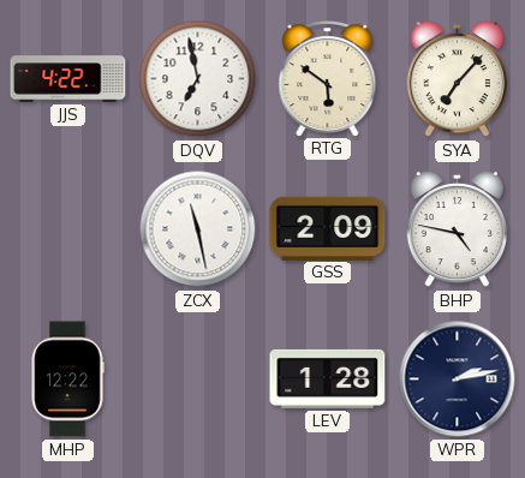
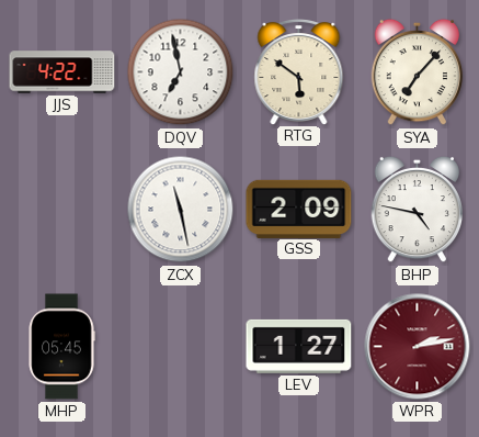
MHP: 12:22 -> 05:45
LEV: 1:28 -> 1:27
WPR dial: navy -> burgundy
